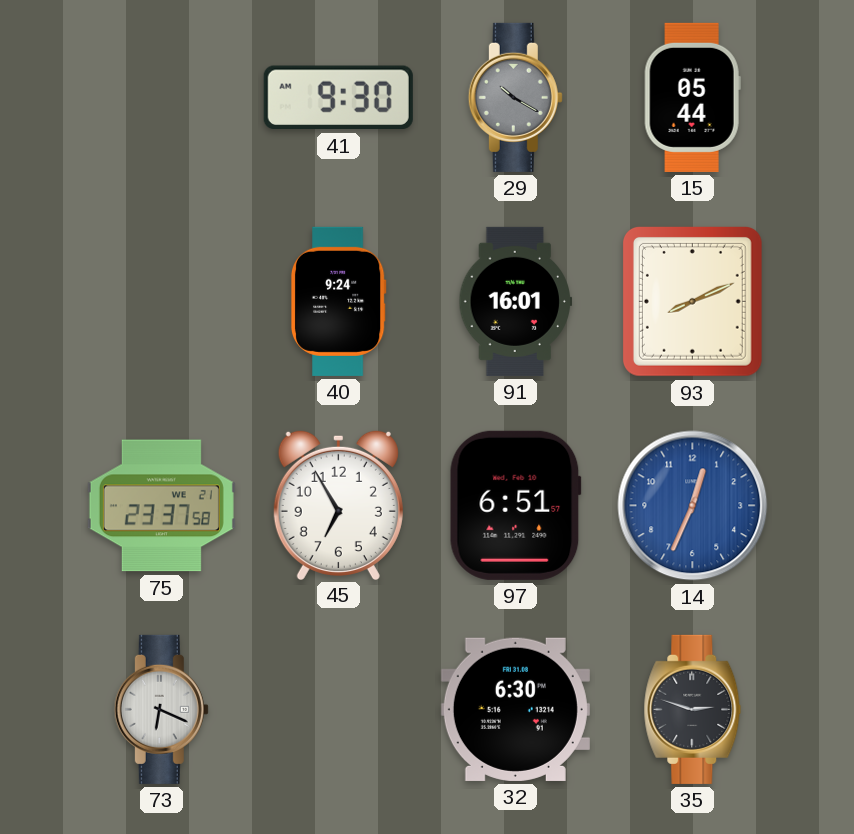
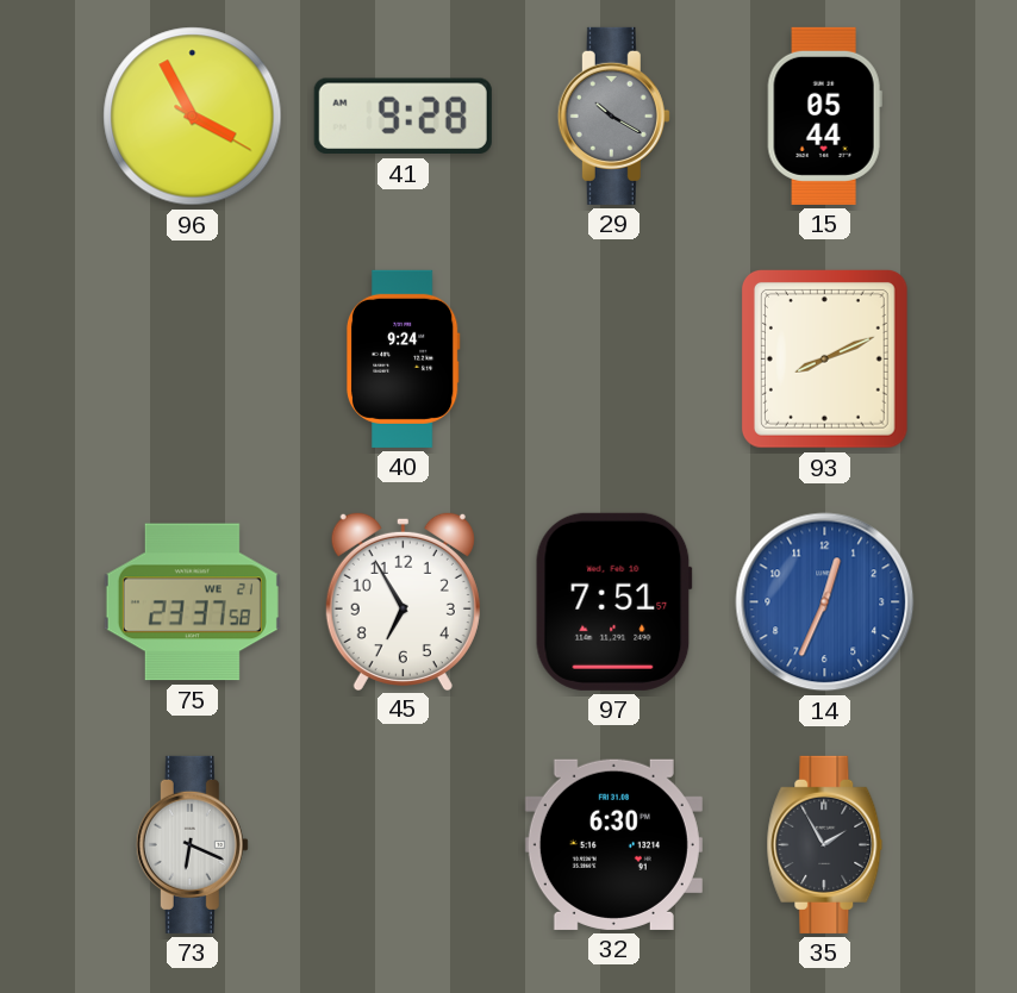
96: none -> 3:55
41: 9:30 -> 9:28
91: 16:01 -> none
97: 6:51 -> 7:51
35: 2:48 -> 1:55
